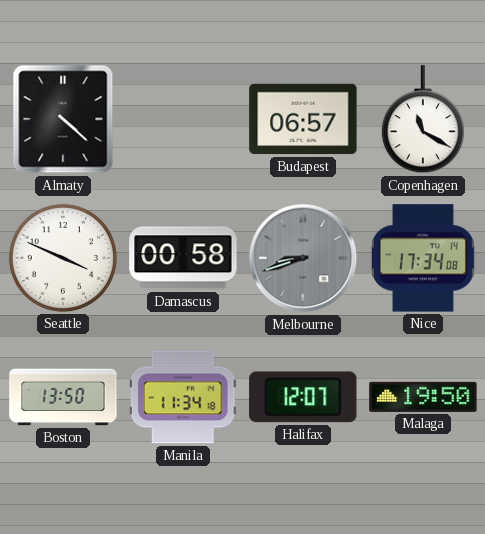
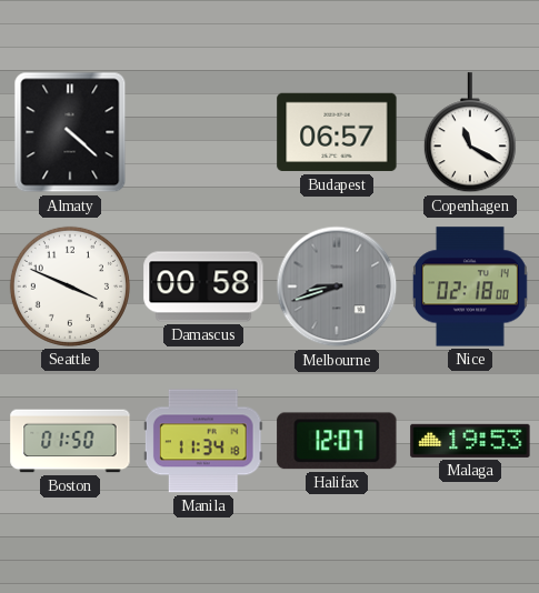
Nice: 17:34 -> 02:18
Boston: 13:50 -> 01:50
Malaga: 19:50 -> 19:53
